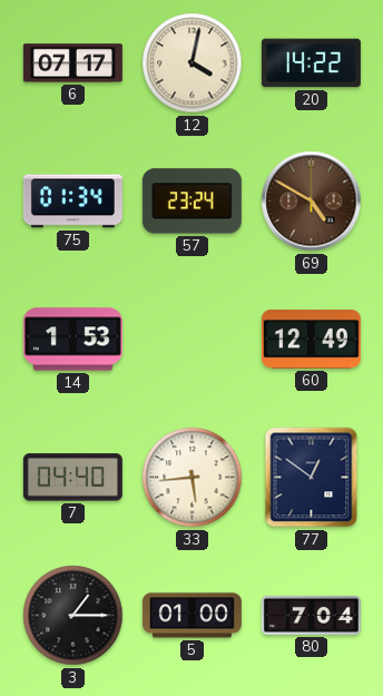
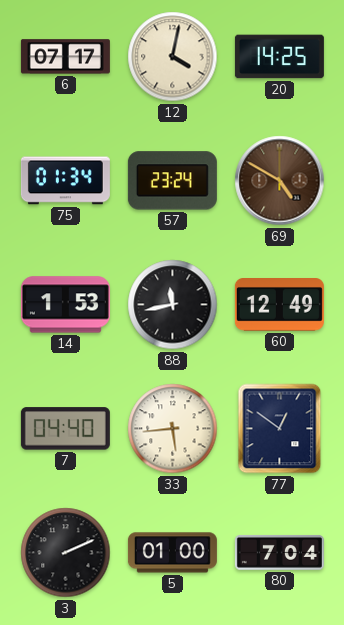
20: 14:22 -> 14:25
88: none -> 11:43
3: 1:15 -> 2:11
